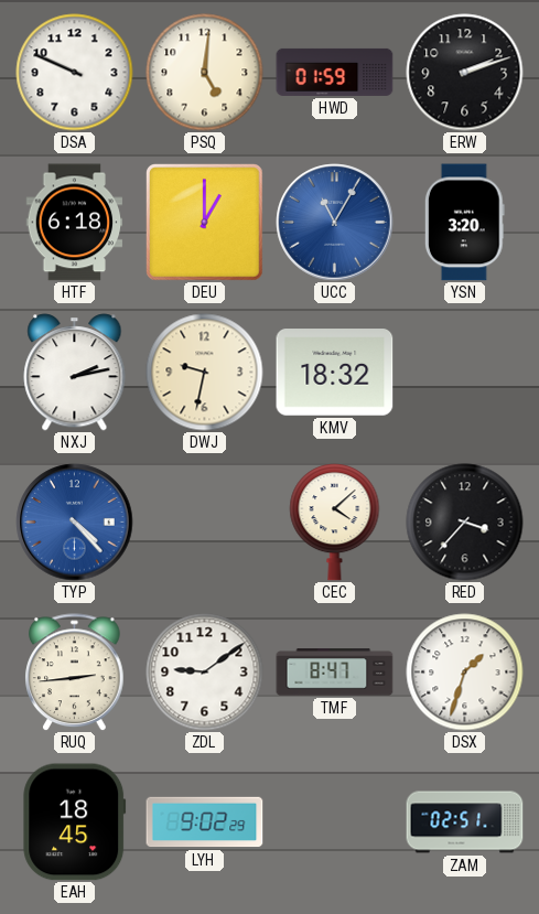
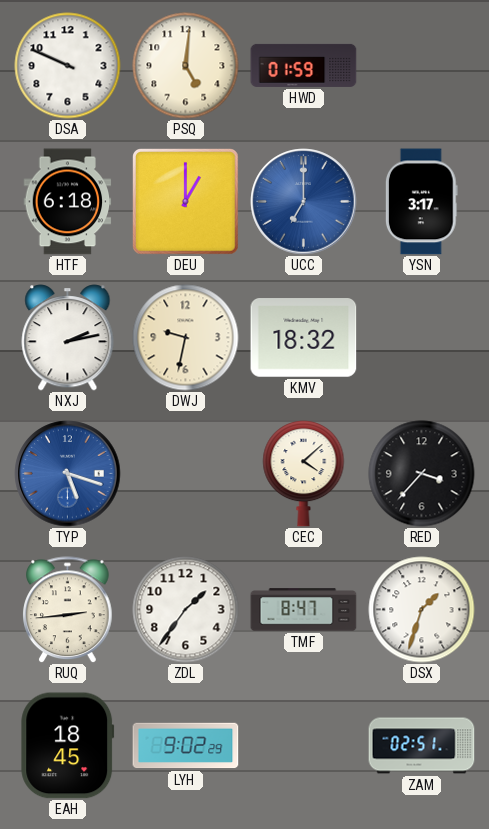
ERW: 2:12 -> none
UCC: 11:05 -> 7:00
YSN: 3:20 -> 3:17
TYP: 4:23 -> 5:18
ZDL: 9:09 -> 1:36
